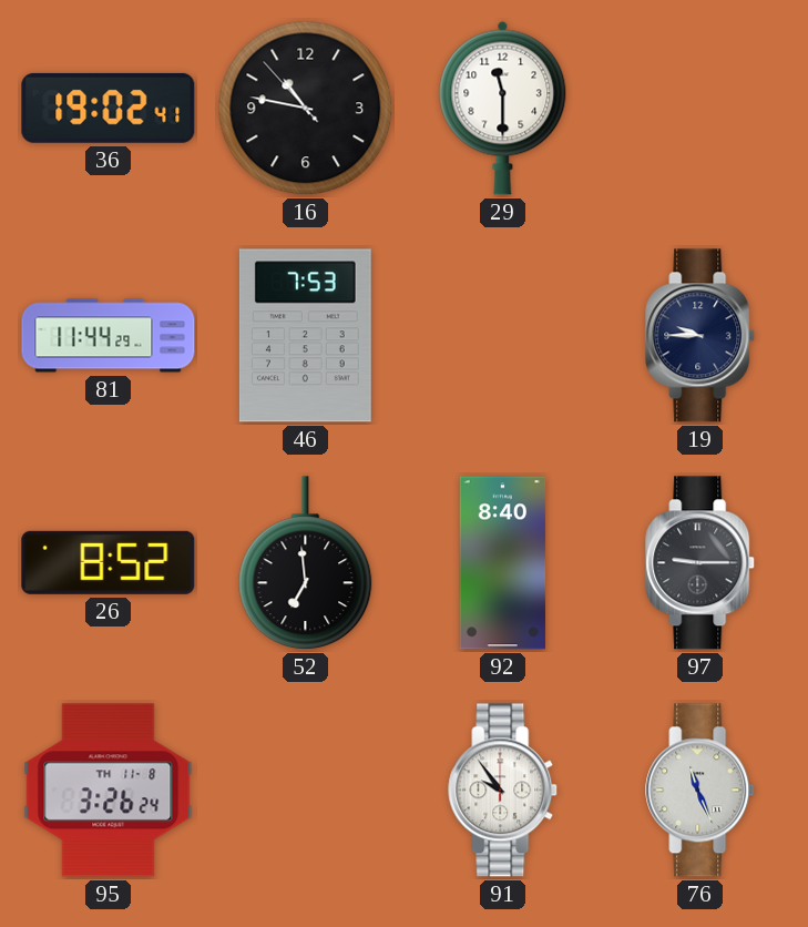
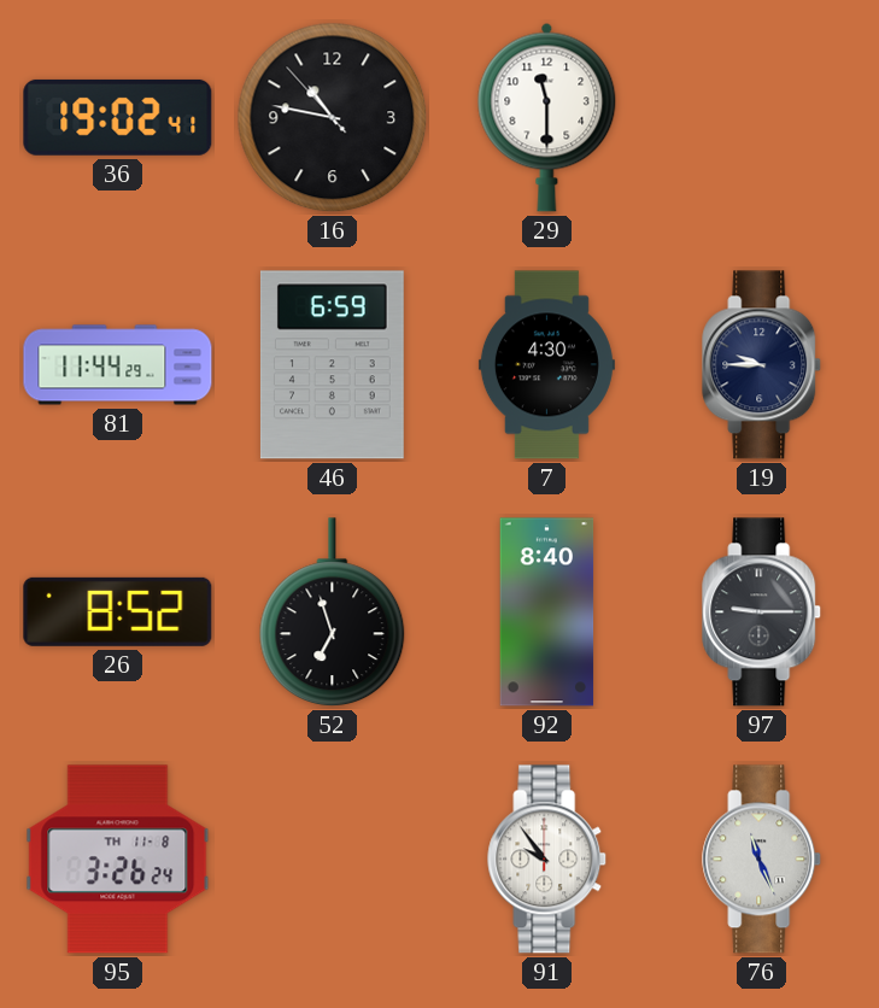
46: 7:53 -> 6:59
7: none -> 4:30
52: 6:59 -> 6:57
